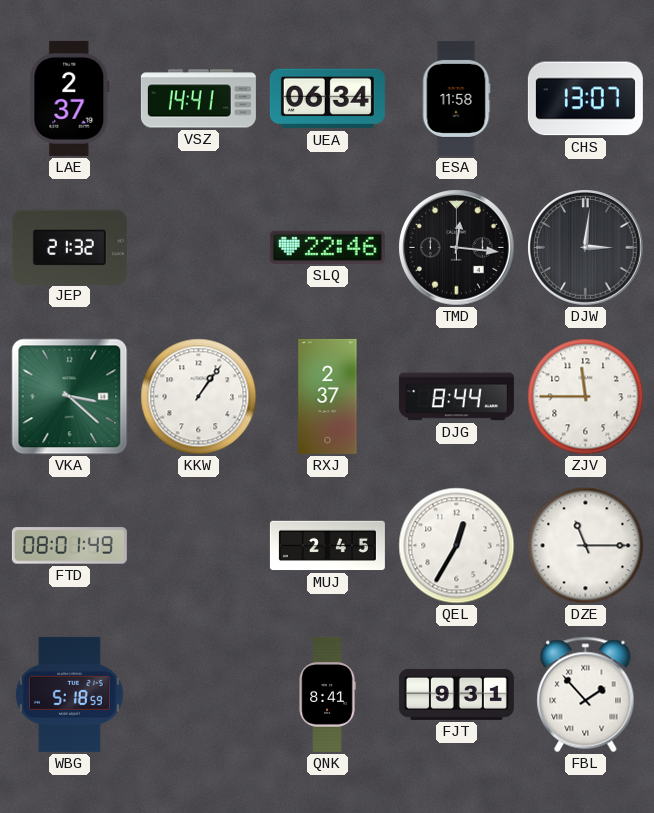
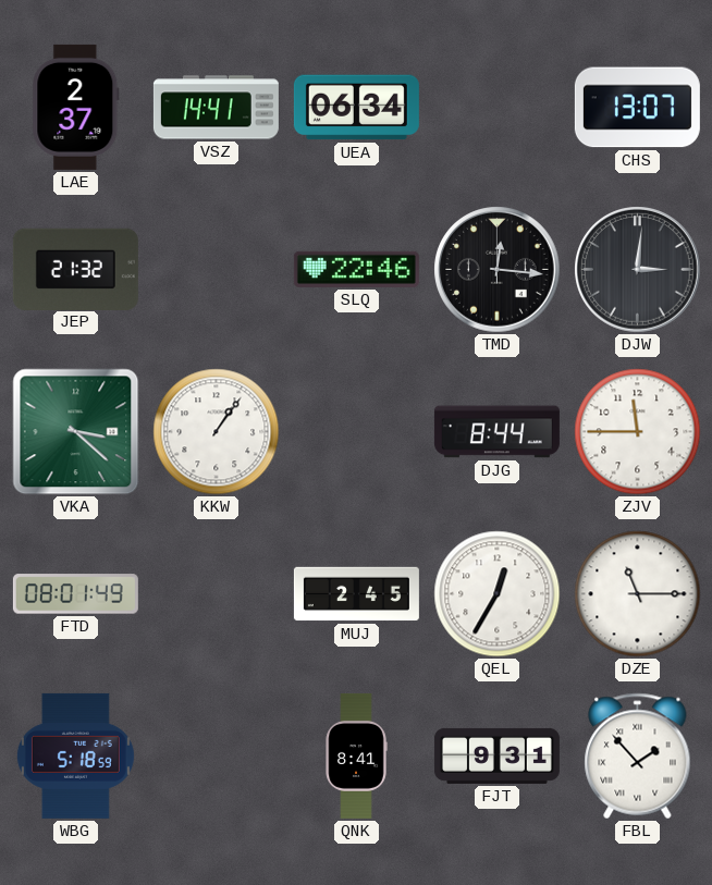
ESA: 11:58 -> none
RXJ: 2:37 -> none
